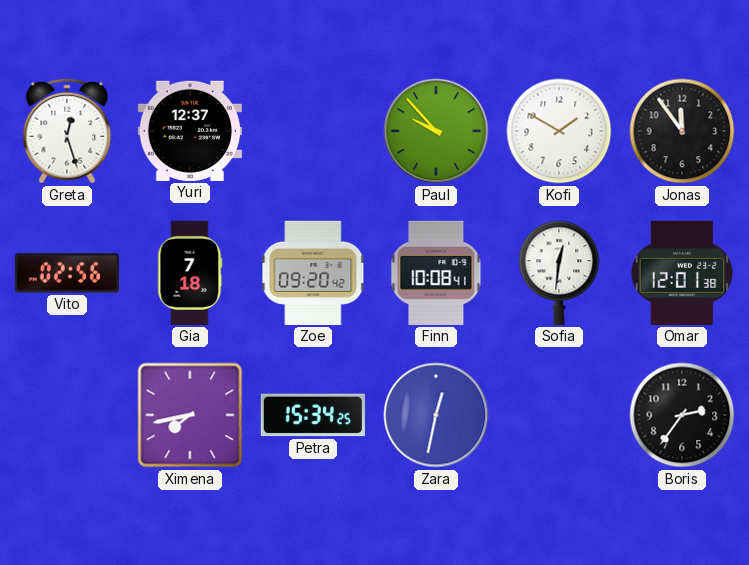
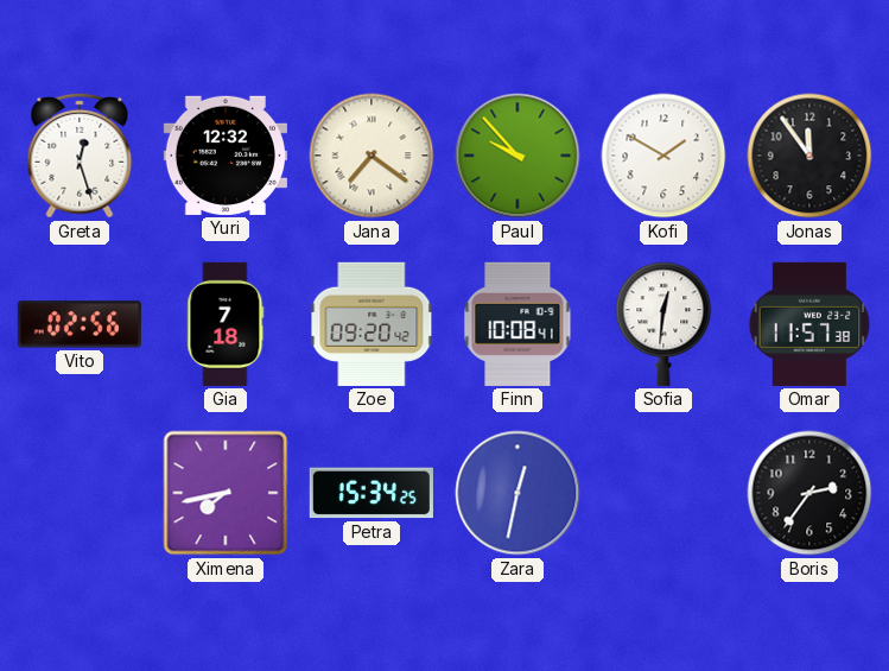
Yuri: 12:37 -> 12:32
Jana: none -> 7:21
Omar: 12:01 -> 11:57
